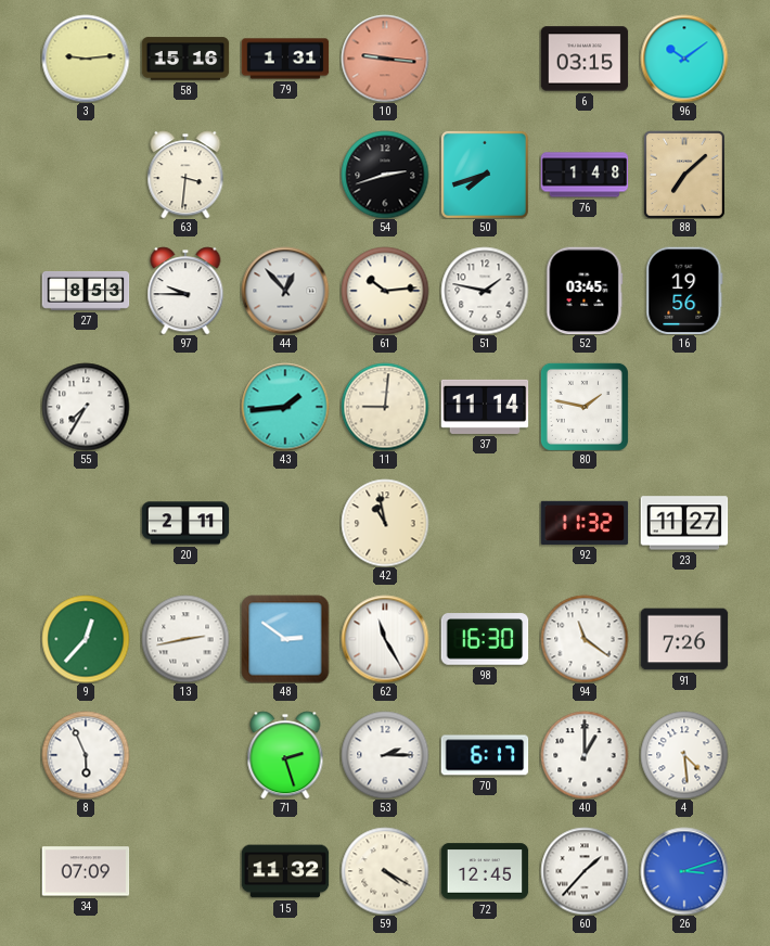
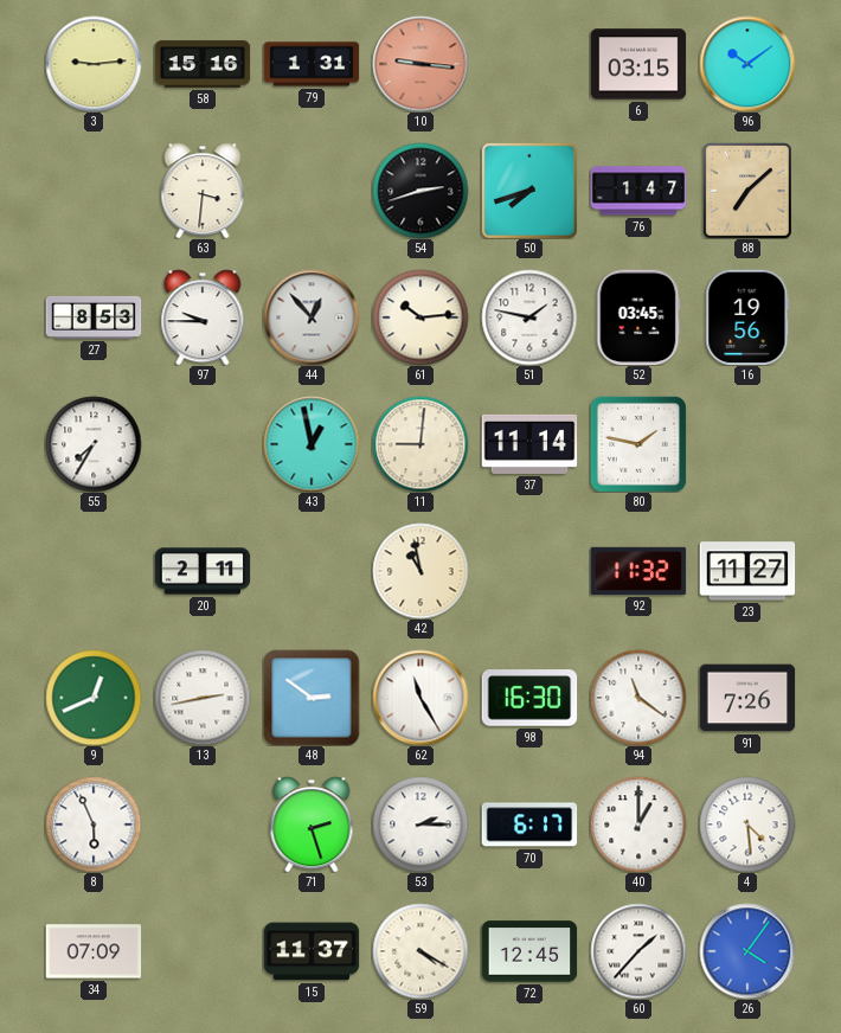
76: 1:48 -> 1:47
43: 1:44 -> 12:58
9: 12:37 -> 12:41
15: 11:32 -> 11:37
26: 3:12 -> 4:06
